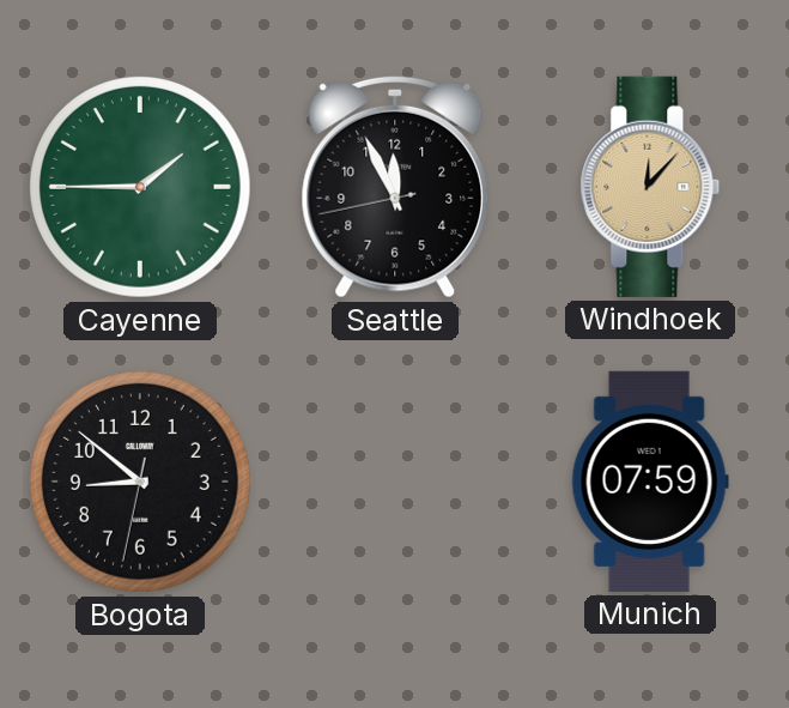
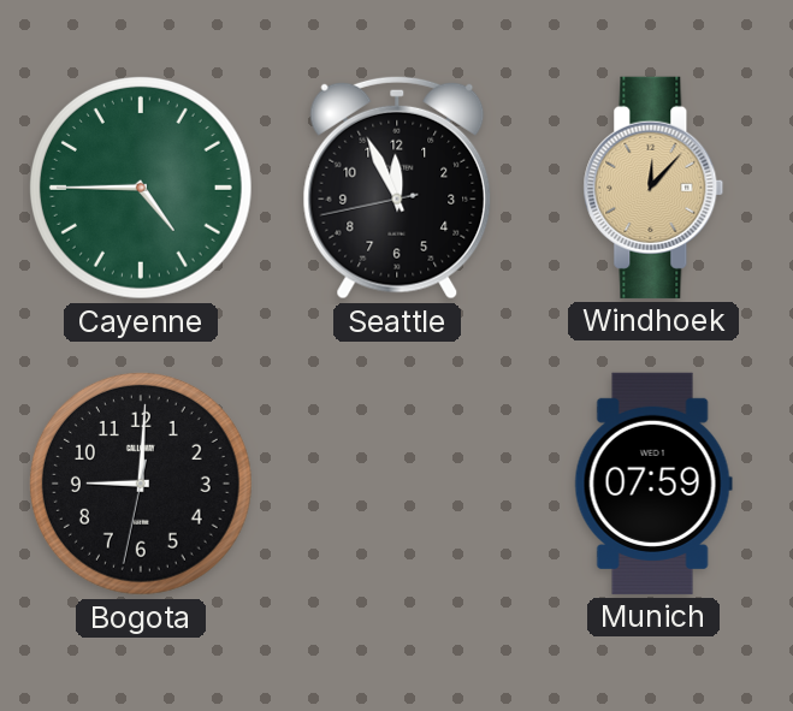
Cayenne: 1:45 -> 4:45
Bogota: 8:51 -> 9:00
